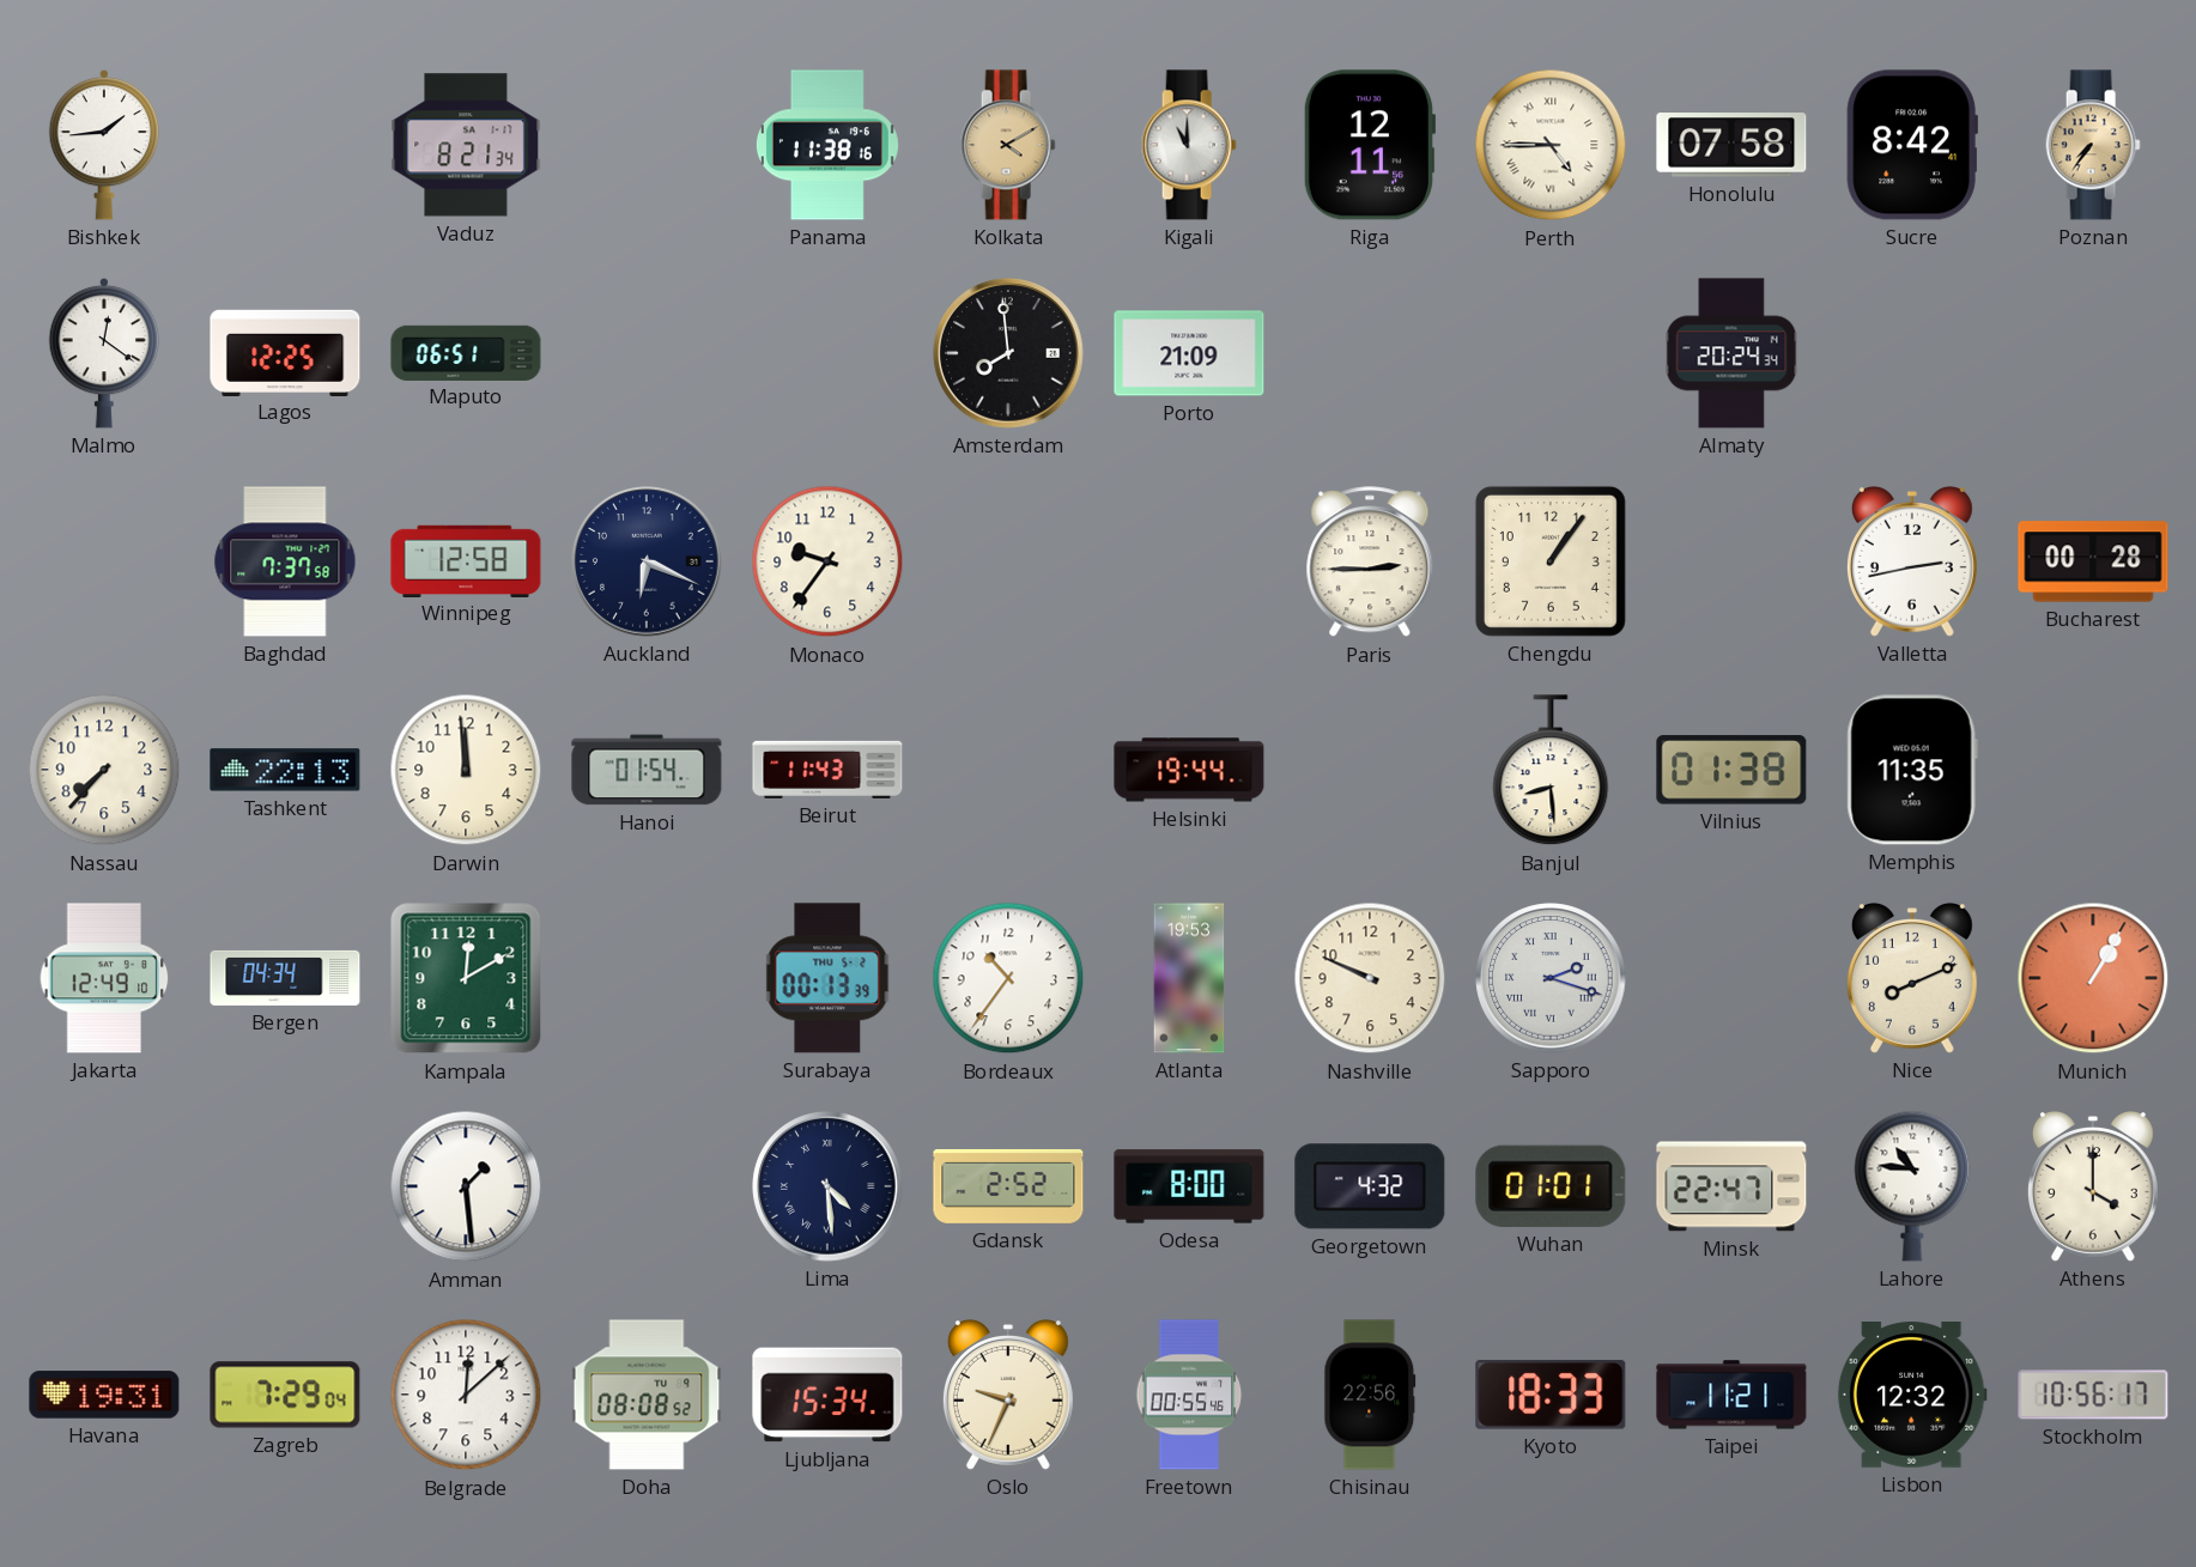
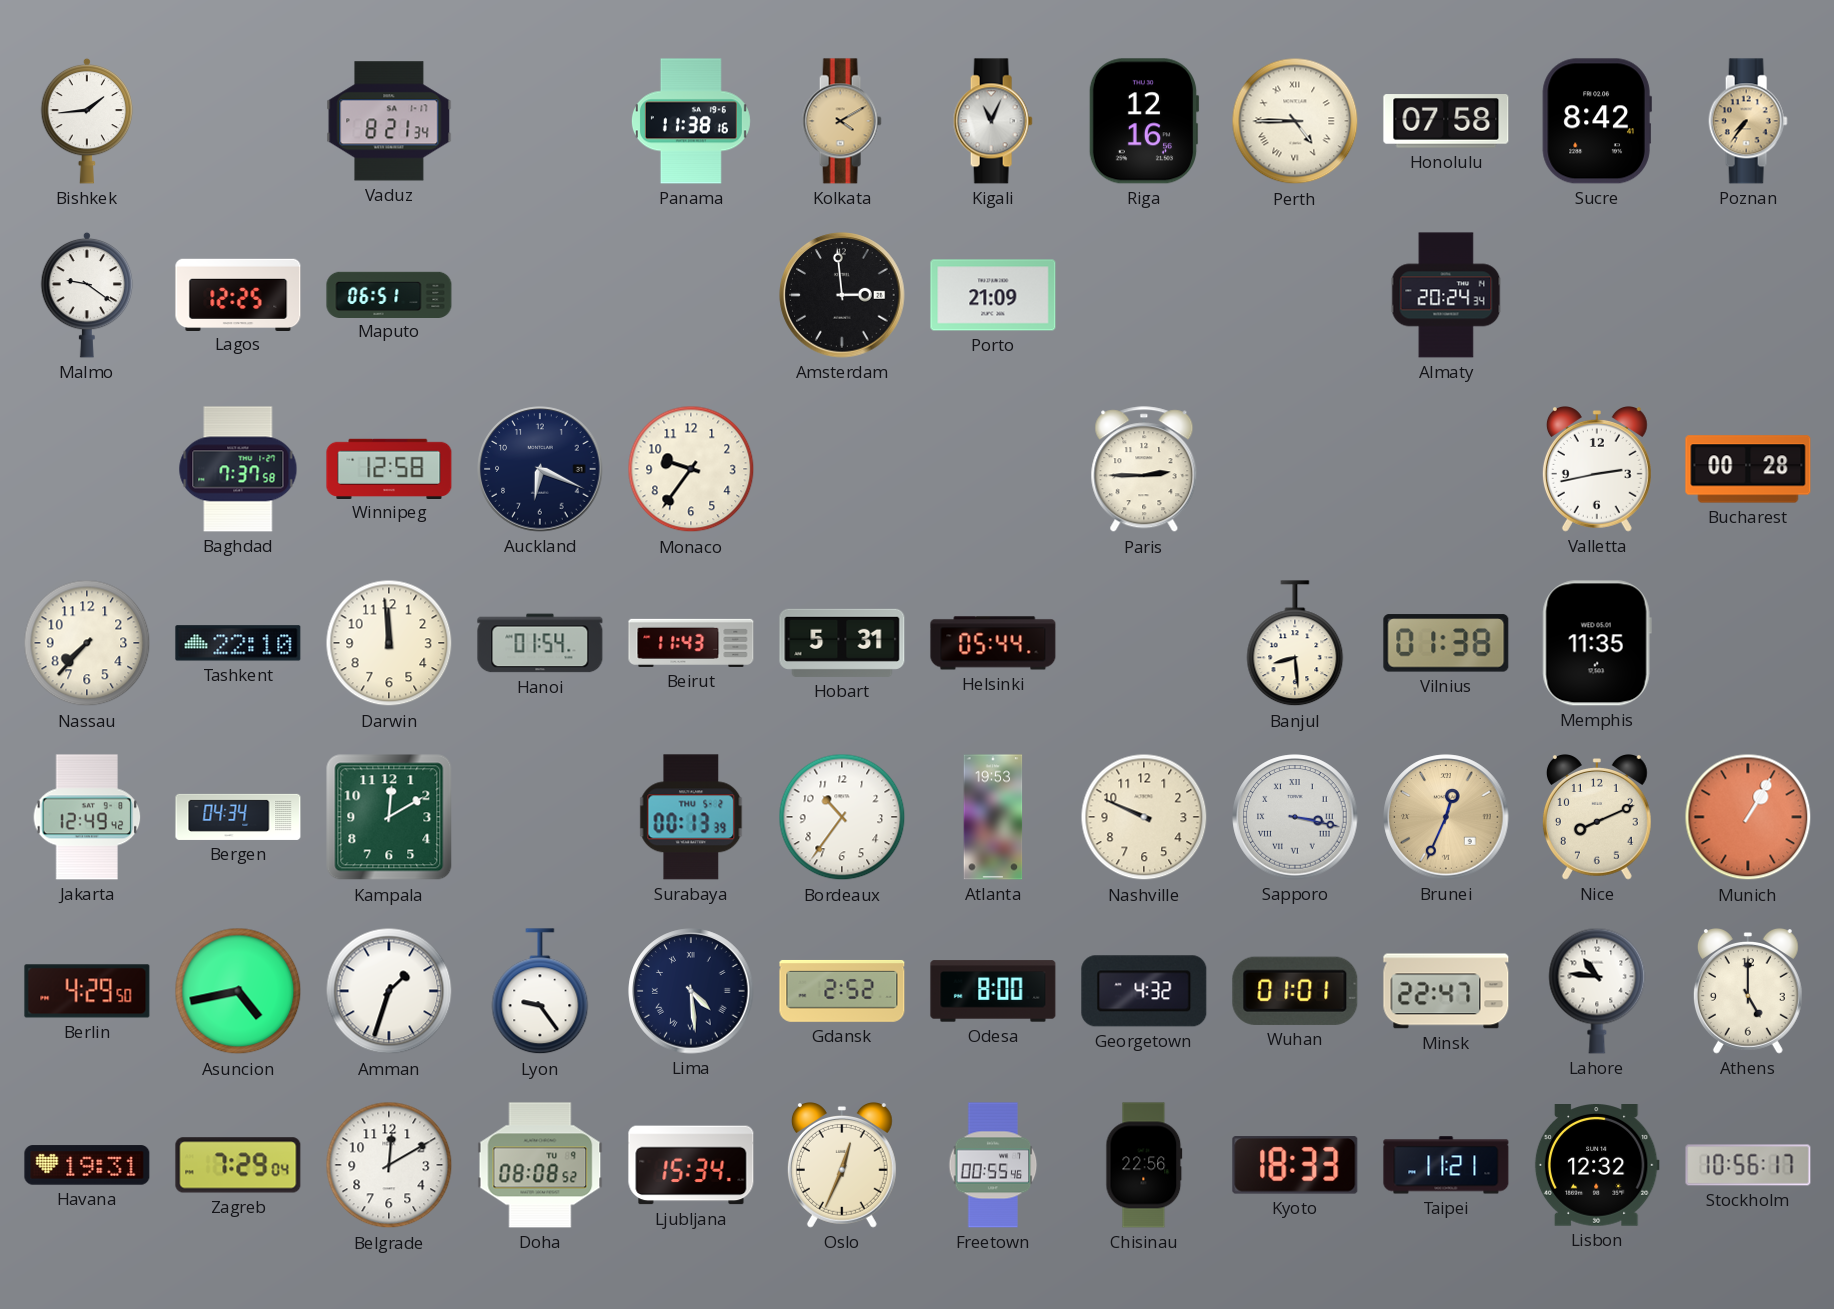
Kigali: 11:00 -> 11:04
Riga: 12:11 -> 12:16
Malmo: 12:21 -> 9:21
Amsterdam: 7:59 -> 2:59
Chengdu: 1:06 -> none
Tashkent: 22:13 -> 22:10
Hobart: none -> 5:31
Helsinki: 19:44 -> 05:44
Jakarta: 12:49:10 -> 12:49:42
Sapporo: 2:18 -> 3:17
Brunei: none -> 12:34
Berlin: none -> 4:29
Asuncion: none -> 4:43
Amman: 1:29 -> 1:33
Lyon: none -> 9:24
Athens: 4:00 -> 5:00
Belgrade: 12:08 -> 12:10
Oslo: 9:34 -> 12:34
